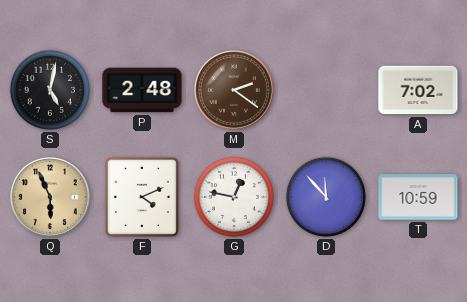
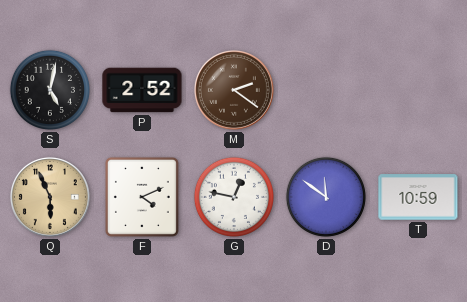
P: 2:48 -> 2:52
A: 7:02 -> none
D: 11:53 -> 11:51
